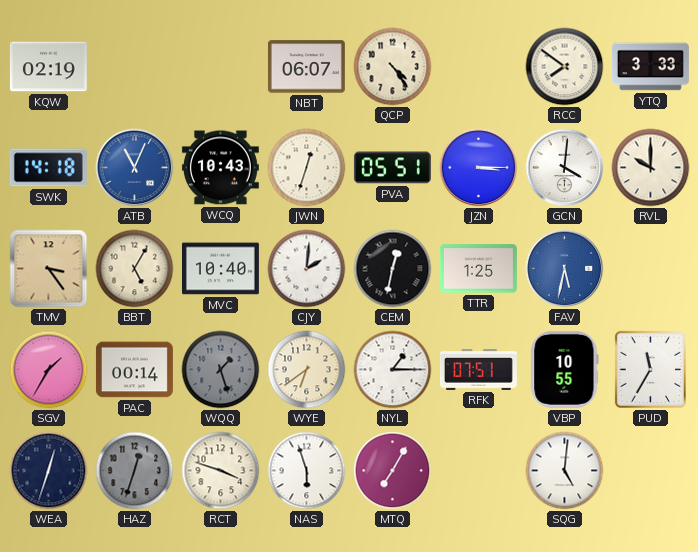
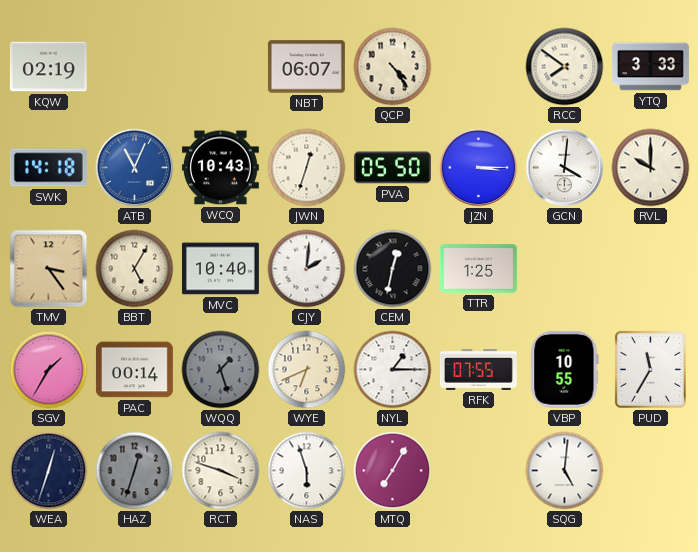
PVA: 05:51 -> 05:50
FAV: 5:32 -> none
WYE: 6:39 -> 6:41
RFK: 07:51 -> 07:55
